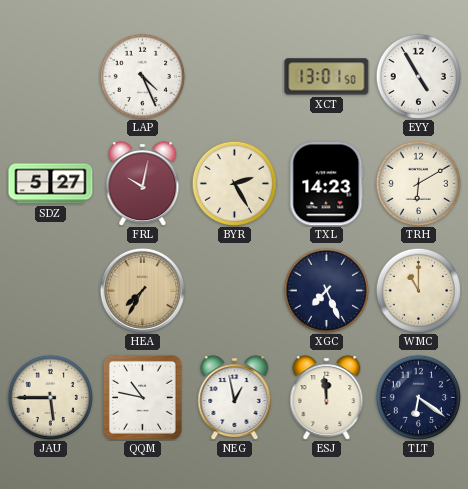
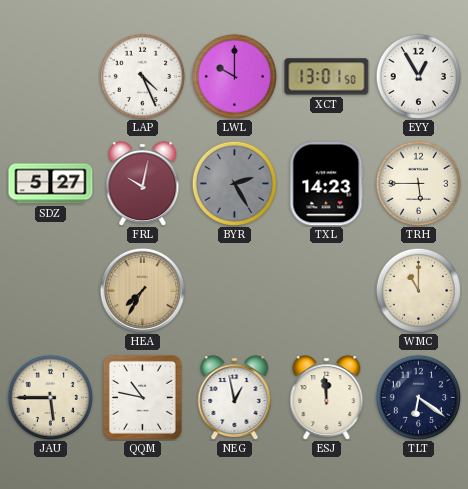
LWL: none -> 10:00
EYY: 4:55 -> 12:55
BYR dial: cream -> grey
TRH: 6:10 -> 5:45
XGC: 7:26 -> none
